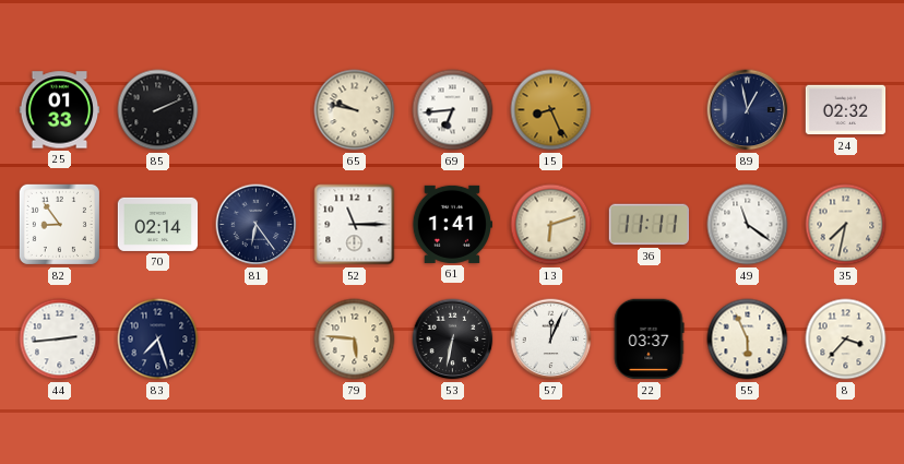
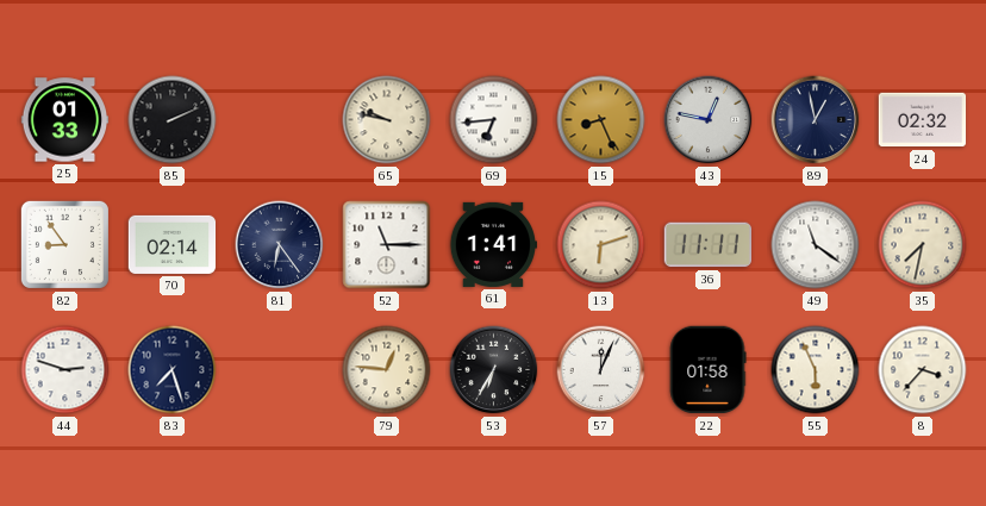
43: none -> 12:47
44: 2:44 -> 2:48
79: 5:46 -> 12:46
53: 6:32 -> 6:35
22: 03:37 -> 01:58
